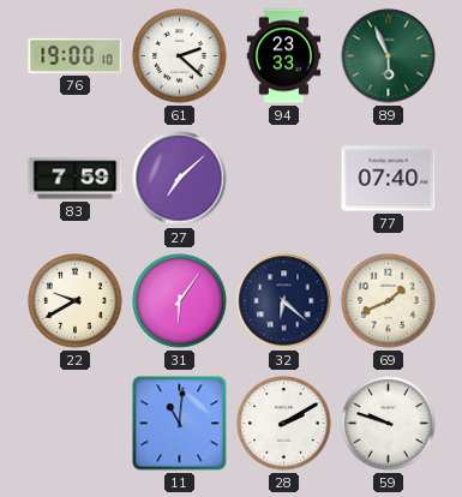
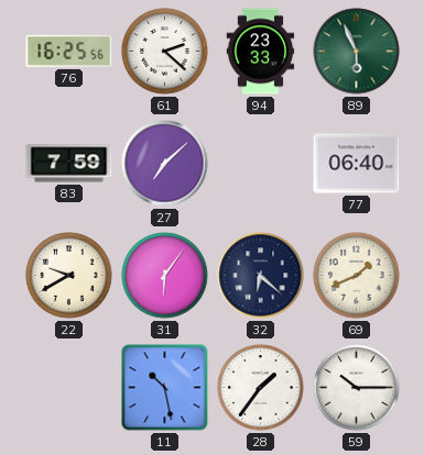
76: 19:00 -> 16:25
77: 07:40 -> 06:40
11: 11:01 -> 10:28
28: 2:10 -> 1:36
59: 9:48 -> 10:15
